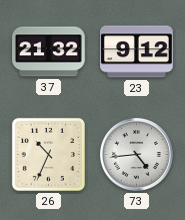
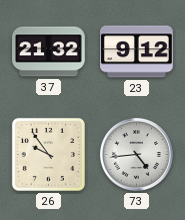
26: 10:34 -> 9:54
